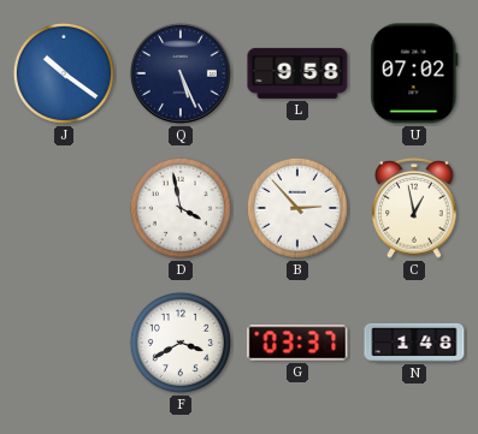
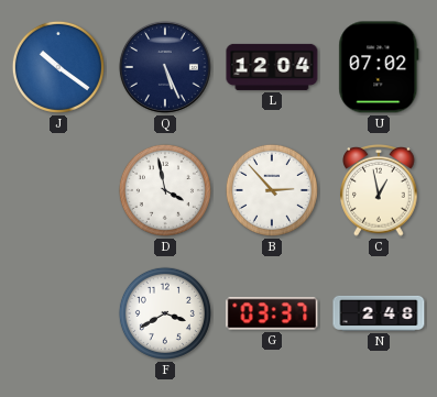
L: 9:58 -> 12:04
N: 1:48 -> 2:48
